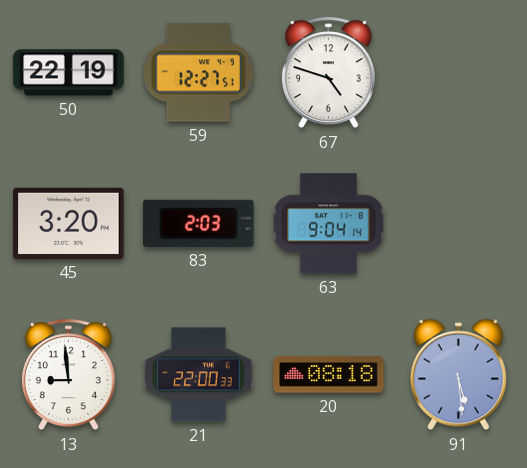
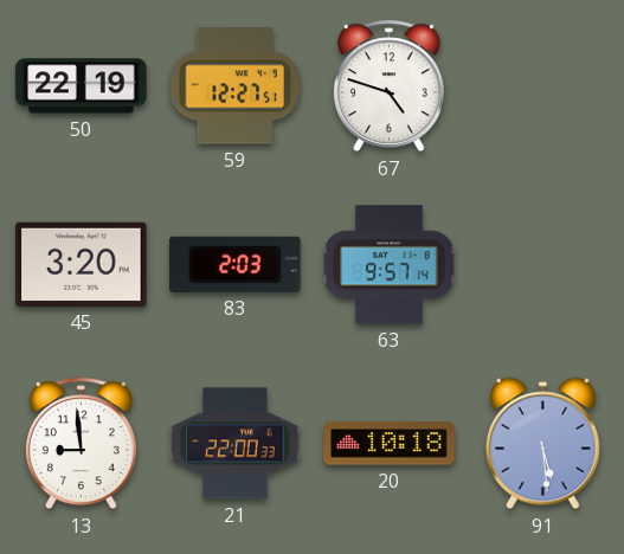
63: 9:04 -> 9:57
20: 08:18 -> 10:18
